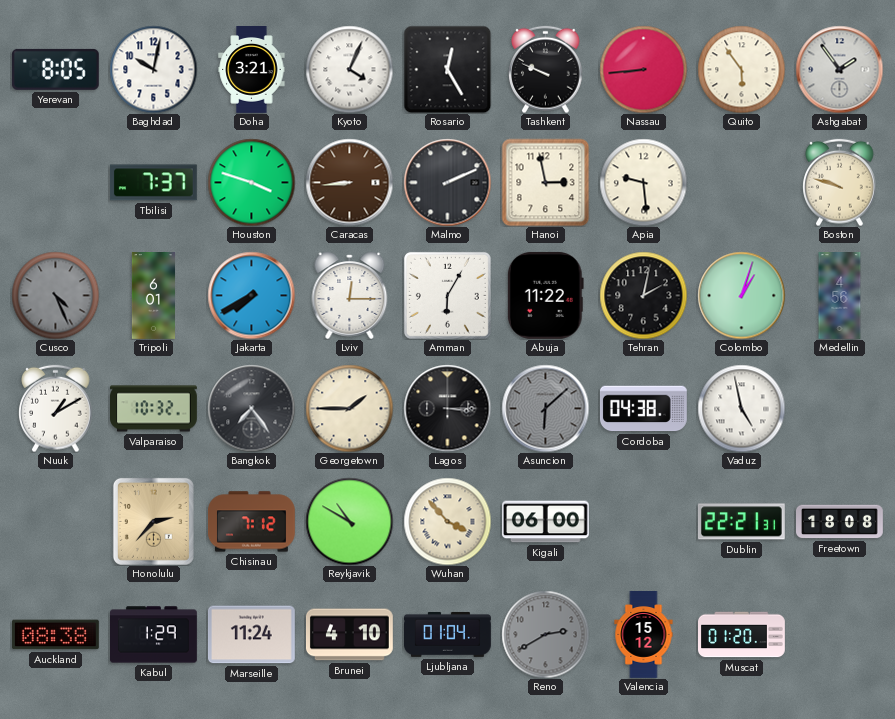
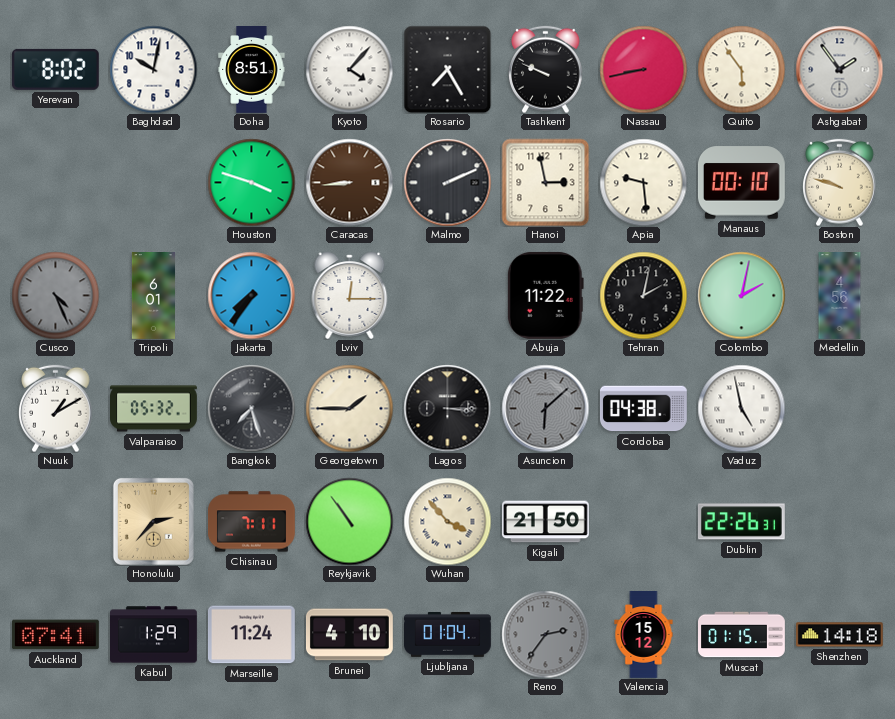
Yerevan: 8:05 -> 8:02
Doha: 3:21 -> 8:51
Kyoto: 4:04 -> 4:07
Rosario: 12:25 -> 7:25
Nassau: 8:44 -> 8:43
Tbilisi: 7:37 -> none
Manaus: none -> 00:10
Jakarta: 7:40 -> 7:36
Amman: 6:05 -> none
Colombo: 1:03 -> 2:02
Valparaiso: 10:32 -> 05:32
Bangkok: 7:24 -> 7:27
Chisinau: 7:12 -> 7:11
Reykjavik: 10:50 -> 10:54
Kigali: 06:00 -> 21:50
Dublin: 22:21 -> 22:26
Freetown: 18:08 -> none
Auckland: 08:38 -> 07:41
Reno: 2:40 -> 2:36
Muscat: 01:20 -> 01:15
Shenzhen: none -> 14:18
